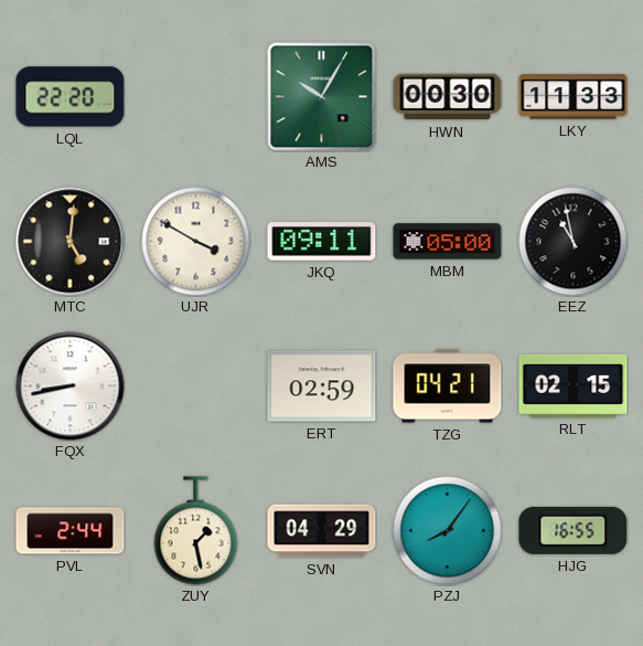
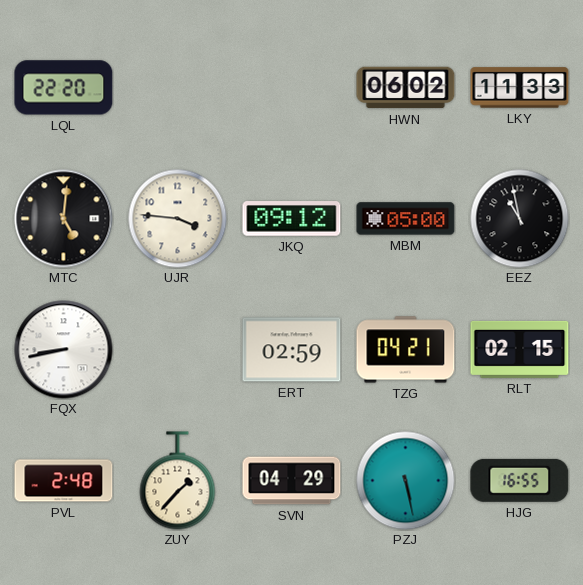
AMS: 10:05 -> none
HWN: 00:30 -> 06:02
UJR: 3:50 -> 3:46
JKQ: 09:11 -> 09:12
PVL: 2:44 -> 2:48
ZUY: 1:28 -> 1:37
PZJ: 8:06 -> 5:28
